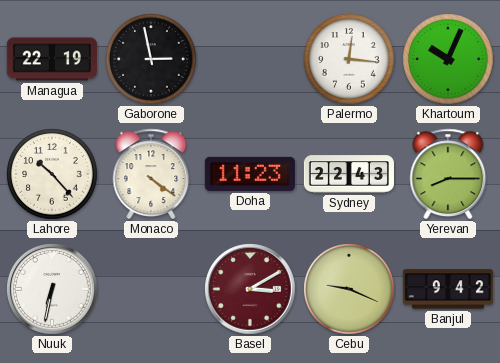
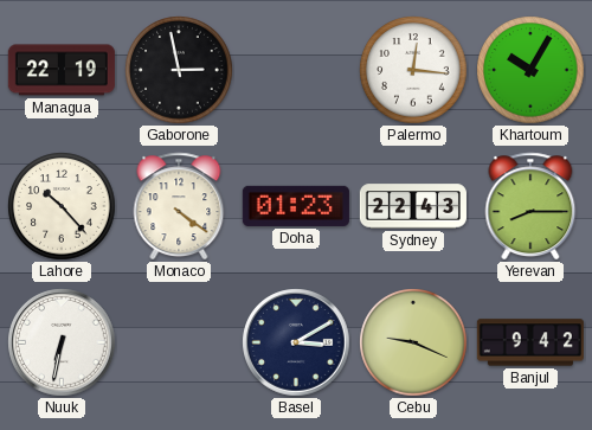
Khartoum: 10:04 -> 10:05
Doha: 11:23 -> 01:23
Basel dial: burgundy -> navy
